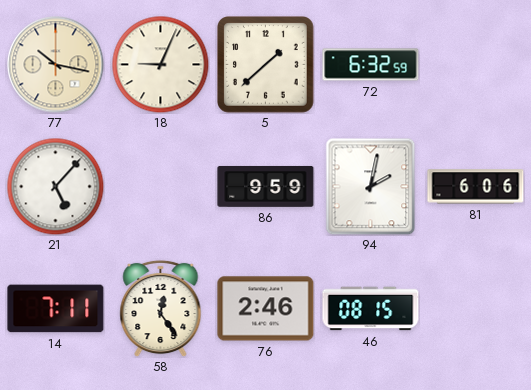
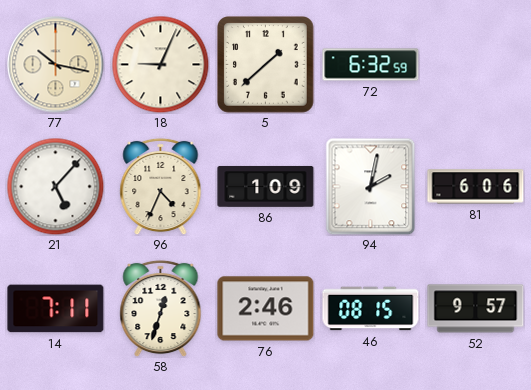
96: none -> 4:34
86: 9:59 -> 1:09
58: 12:24 -> 12:33
52: none -> 9:57
